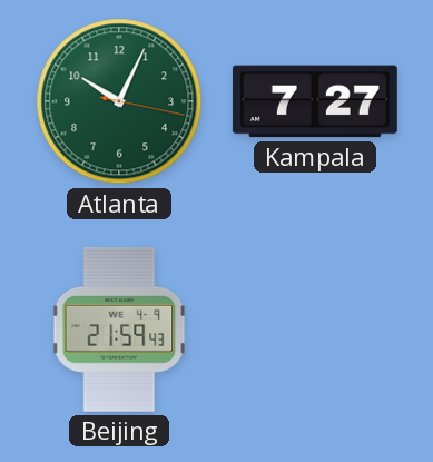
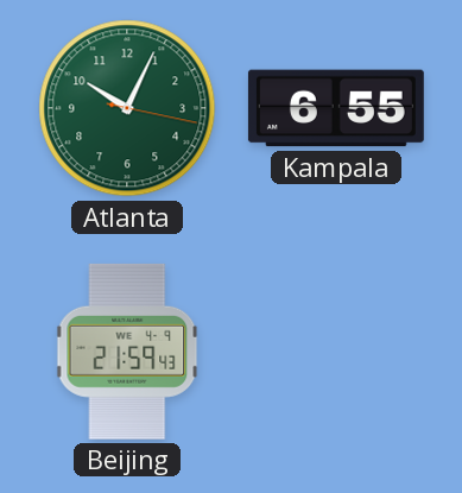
Kampala: 7:27 -> 6:55
